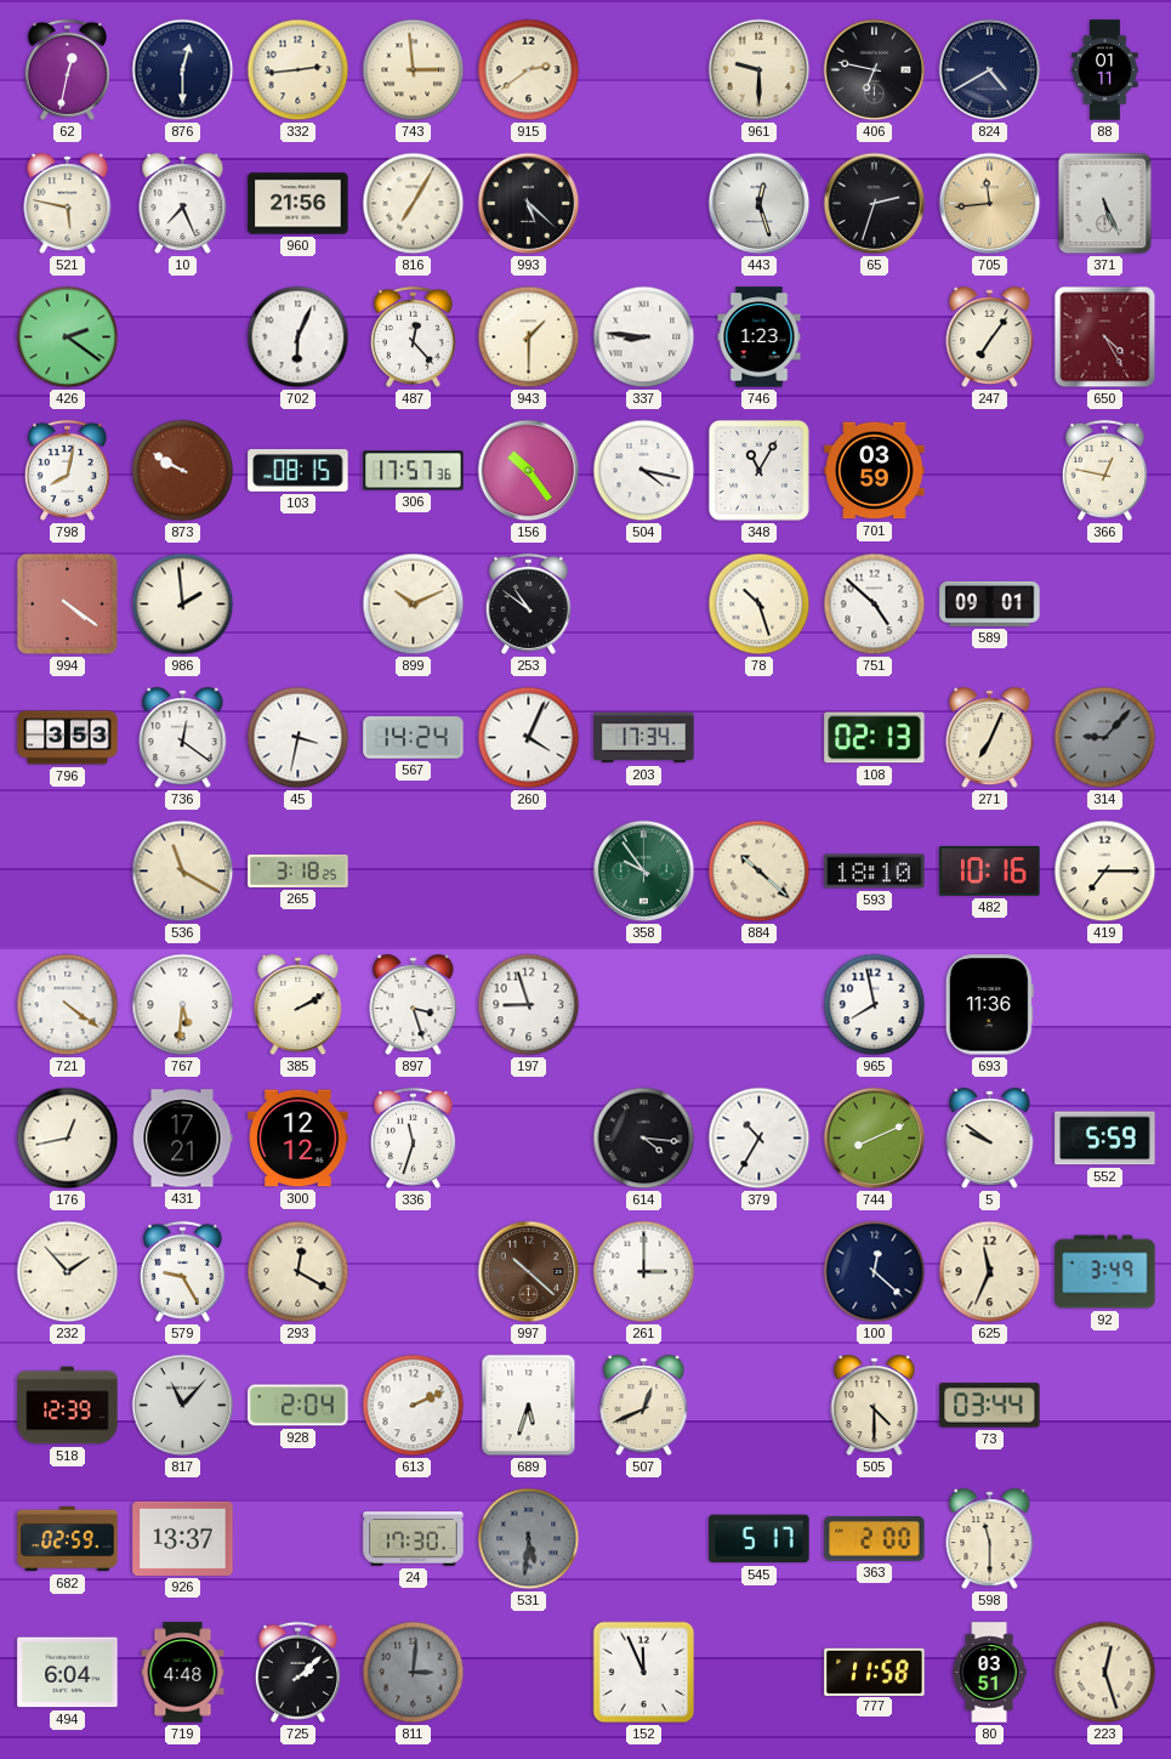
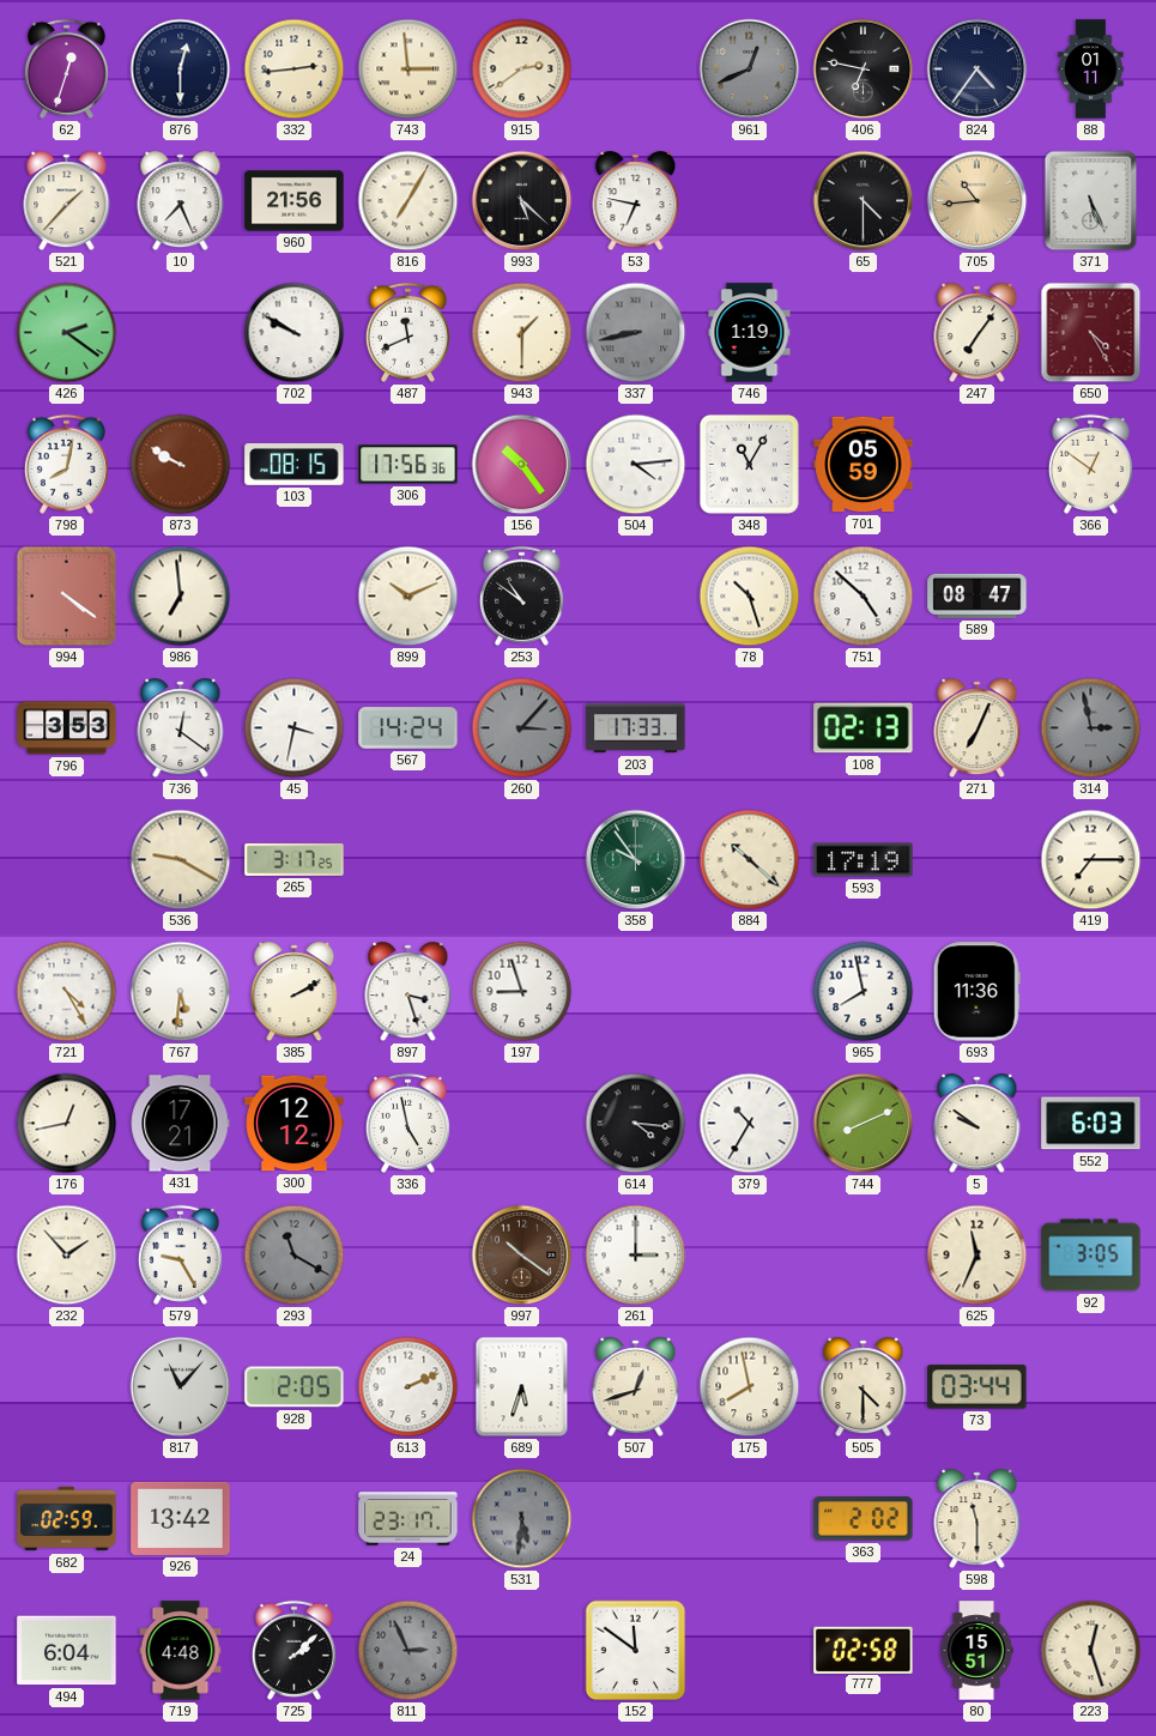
62: 12:32 -> 12:33
961: 9:30 -> 12:41
961 dial: cream -> grey
824: 4:40 -> 4:36
521: 5:47 -> 1:37
53: none -> 6:47
443: 12:27 -> none
65: 2:33 -> 4:30
705: 11:44 -> 10:44
702: 6:04 -> 9:50
487: 12:23 -> 11:41
337: 8:46 -> 8:43
337 dial: white -> grey
746: 1:23 -> 1:19
306: 17:57 -> 17:56
504: 4:17 -> 4:14
701: 03:59 -> 05:59
366: 12:47 -> 12:51
986: 1:59 -> 6:59
589: 09:01 -> 08:47
260: 4:04 -> 3:07
260 dial: white -> grey
203: 17:34 -> 17:33
314: 9:07 -> 2:58
536: 11:20 -> 9:20
265: 3:18 -> 3:17
593: 18:10 -> 17:19
482: 10:16 -> none
721: 4:21 -> 4:25
336: 11:33 -> 4:58
552: 5:59 -> 6:03
293: 12:20 -> 11:20
293 dial: cream -> grey
997: 10:22 -> 10:21
100: 12:22 -> none
92: 3:49 -> 3:05
518: 12:39 -> none
928: 2:04 -> 2:05
507: 12:41 -> 12:42
175: none -> 7:58
926: 13:37 -> 13:42
24: 17:30 -> 23:17
545: 5:17 -> none
363: 2:00 -> 2:02
811: 3:01 -> 2:56
152: 11:56 -> 11:51
777: 11:58 -> 02:58
80: 03:51 -> 15:51
